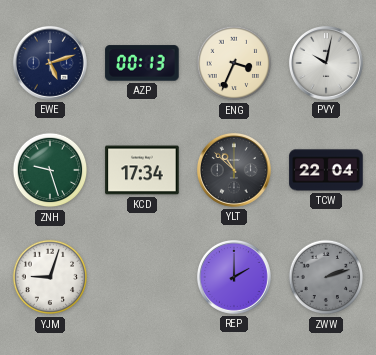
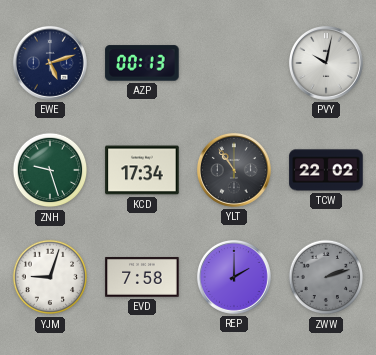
ENG: 3:34 -> none
YLT: 10:52 -> 10:54
TCW: 22:04 -> 22:02
EVD: none -> 7:58
